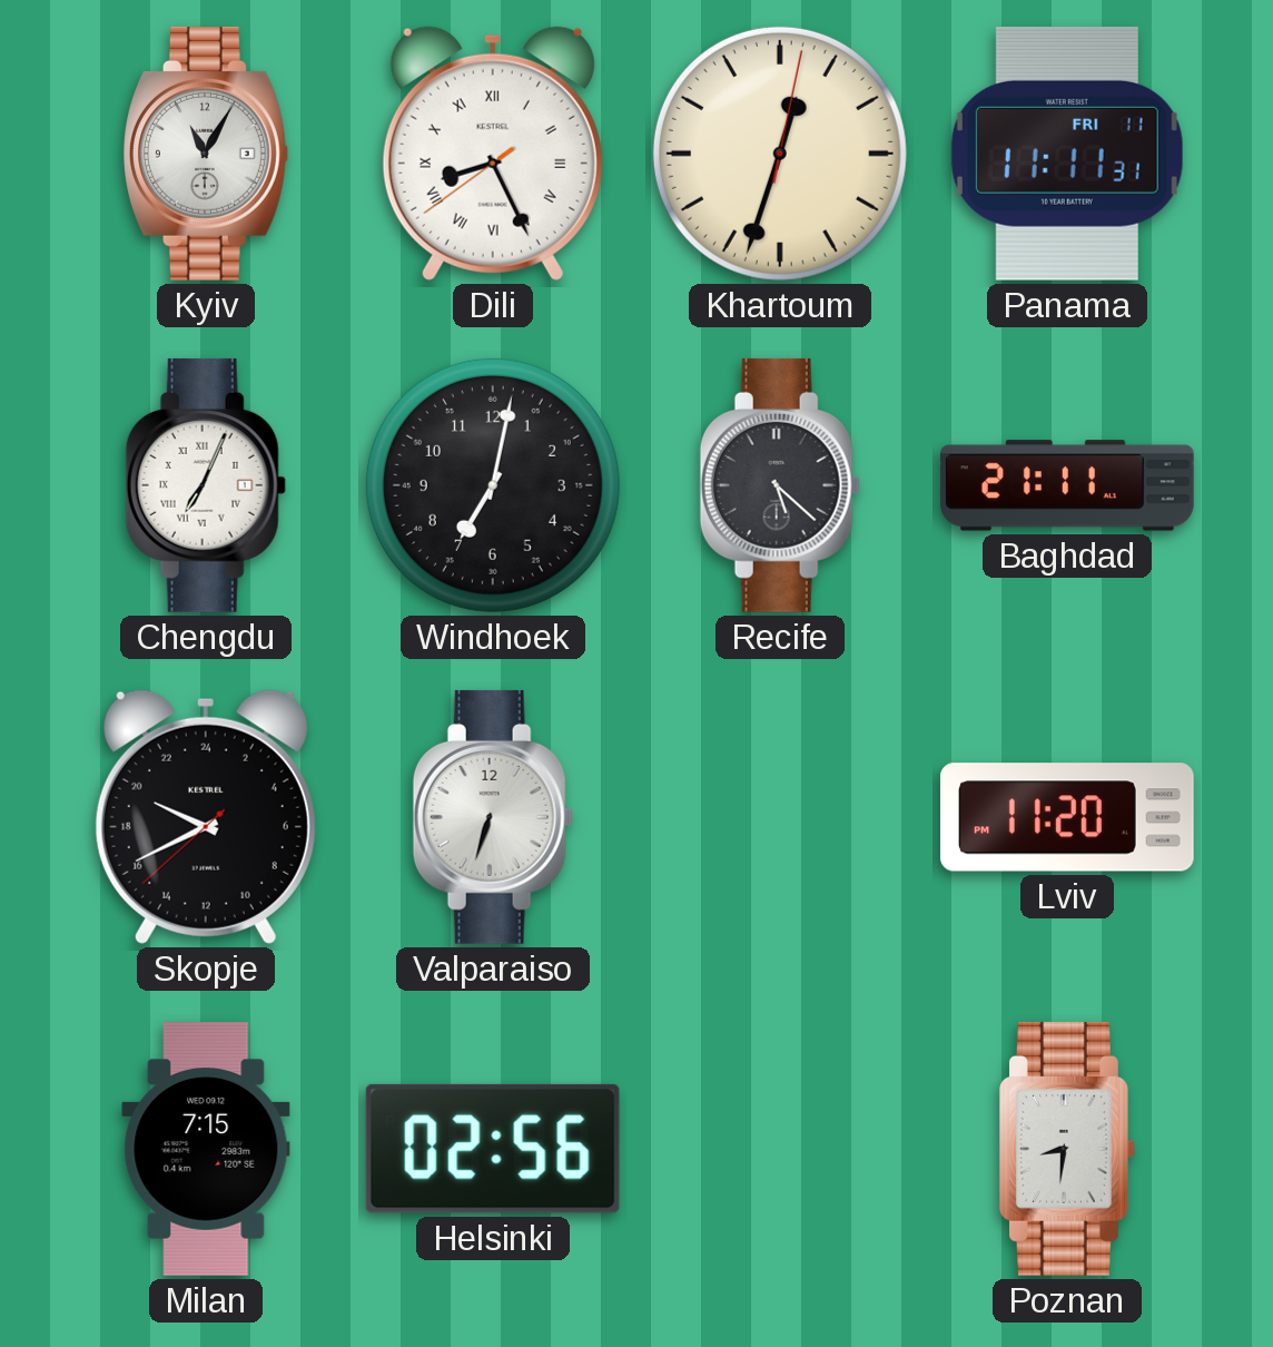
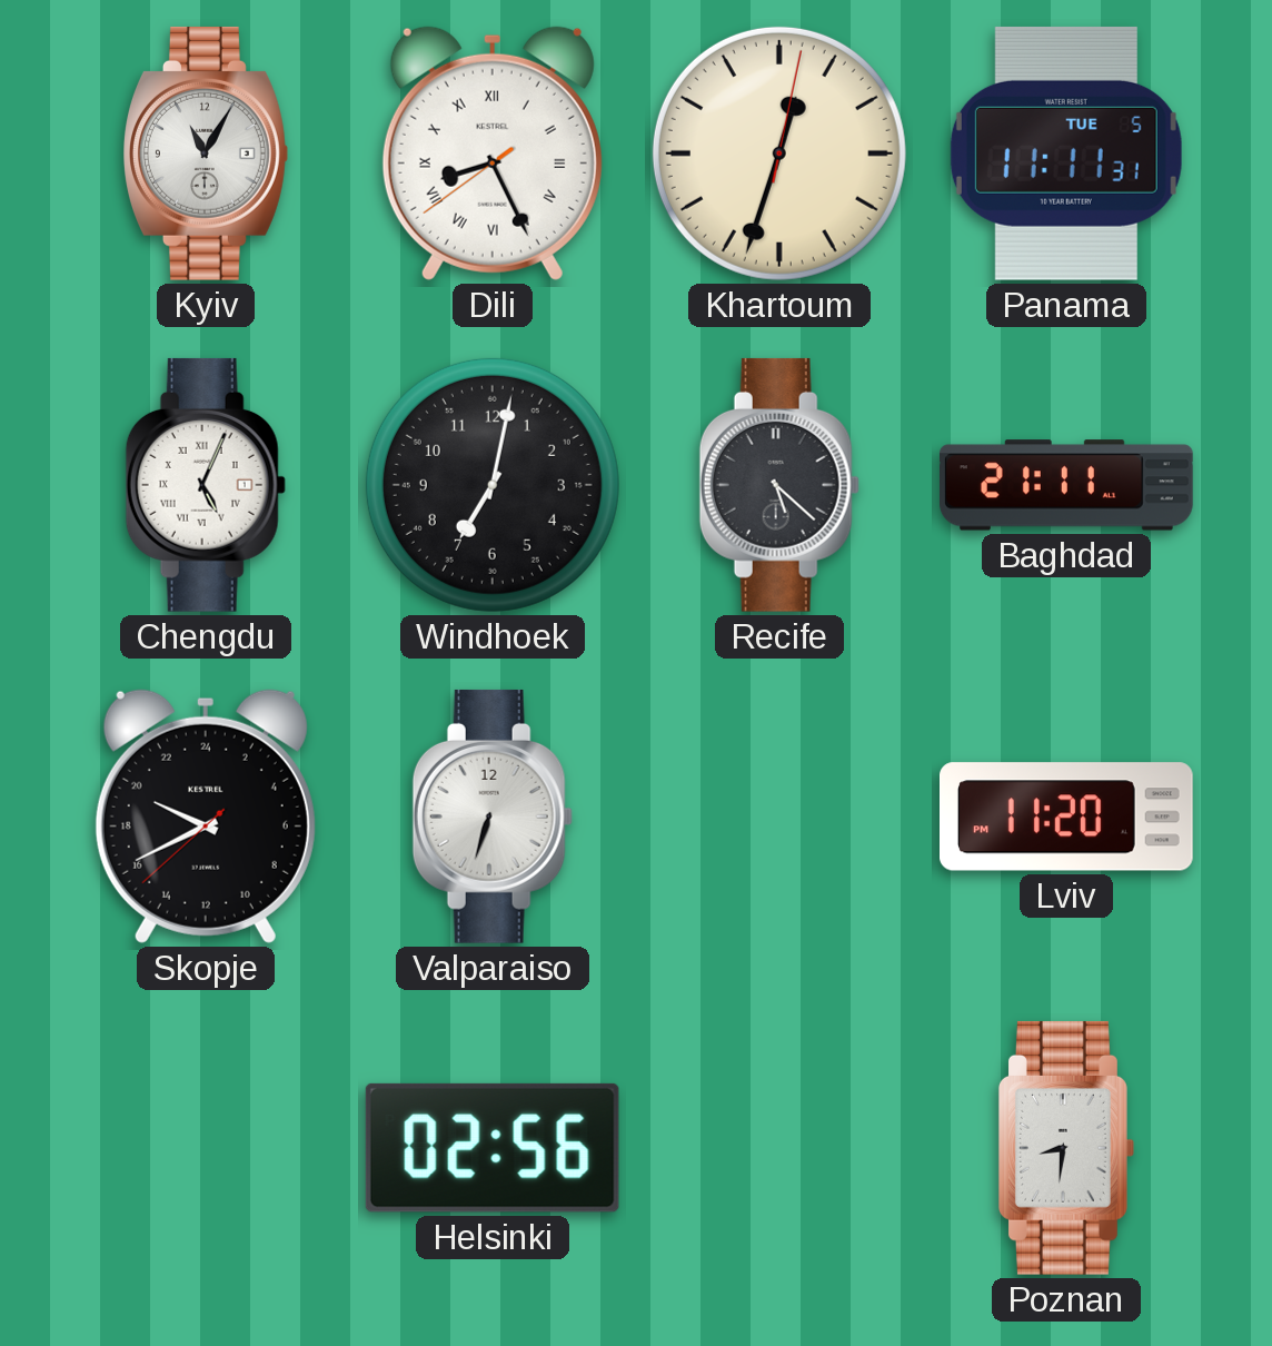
Panama date: FRI 11 -> TUE 5
Chengdu: 7:04 -> 5:04
Milan: 7:15 -> none
